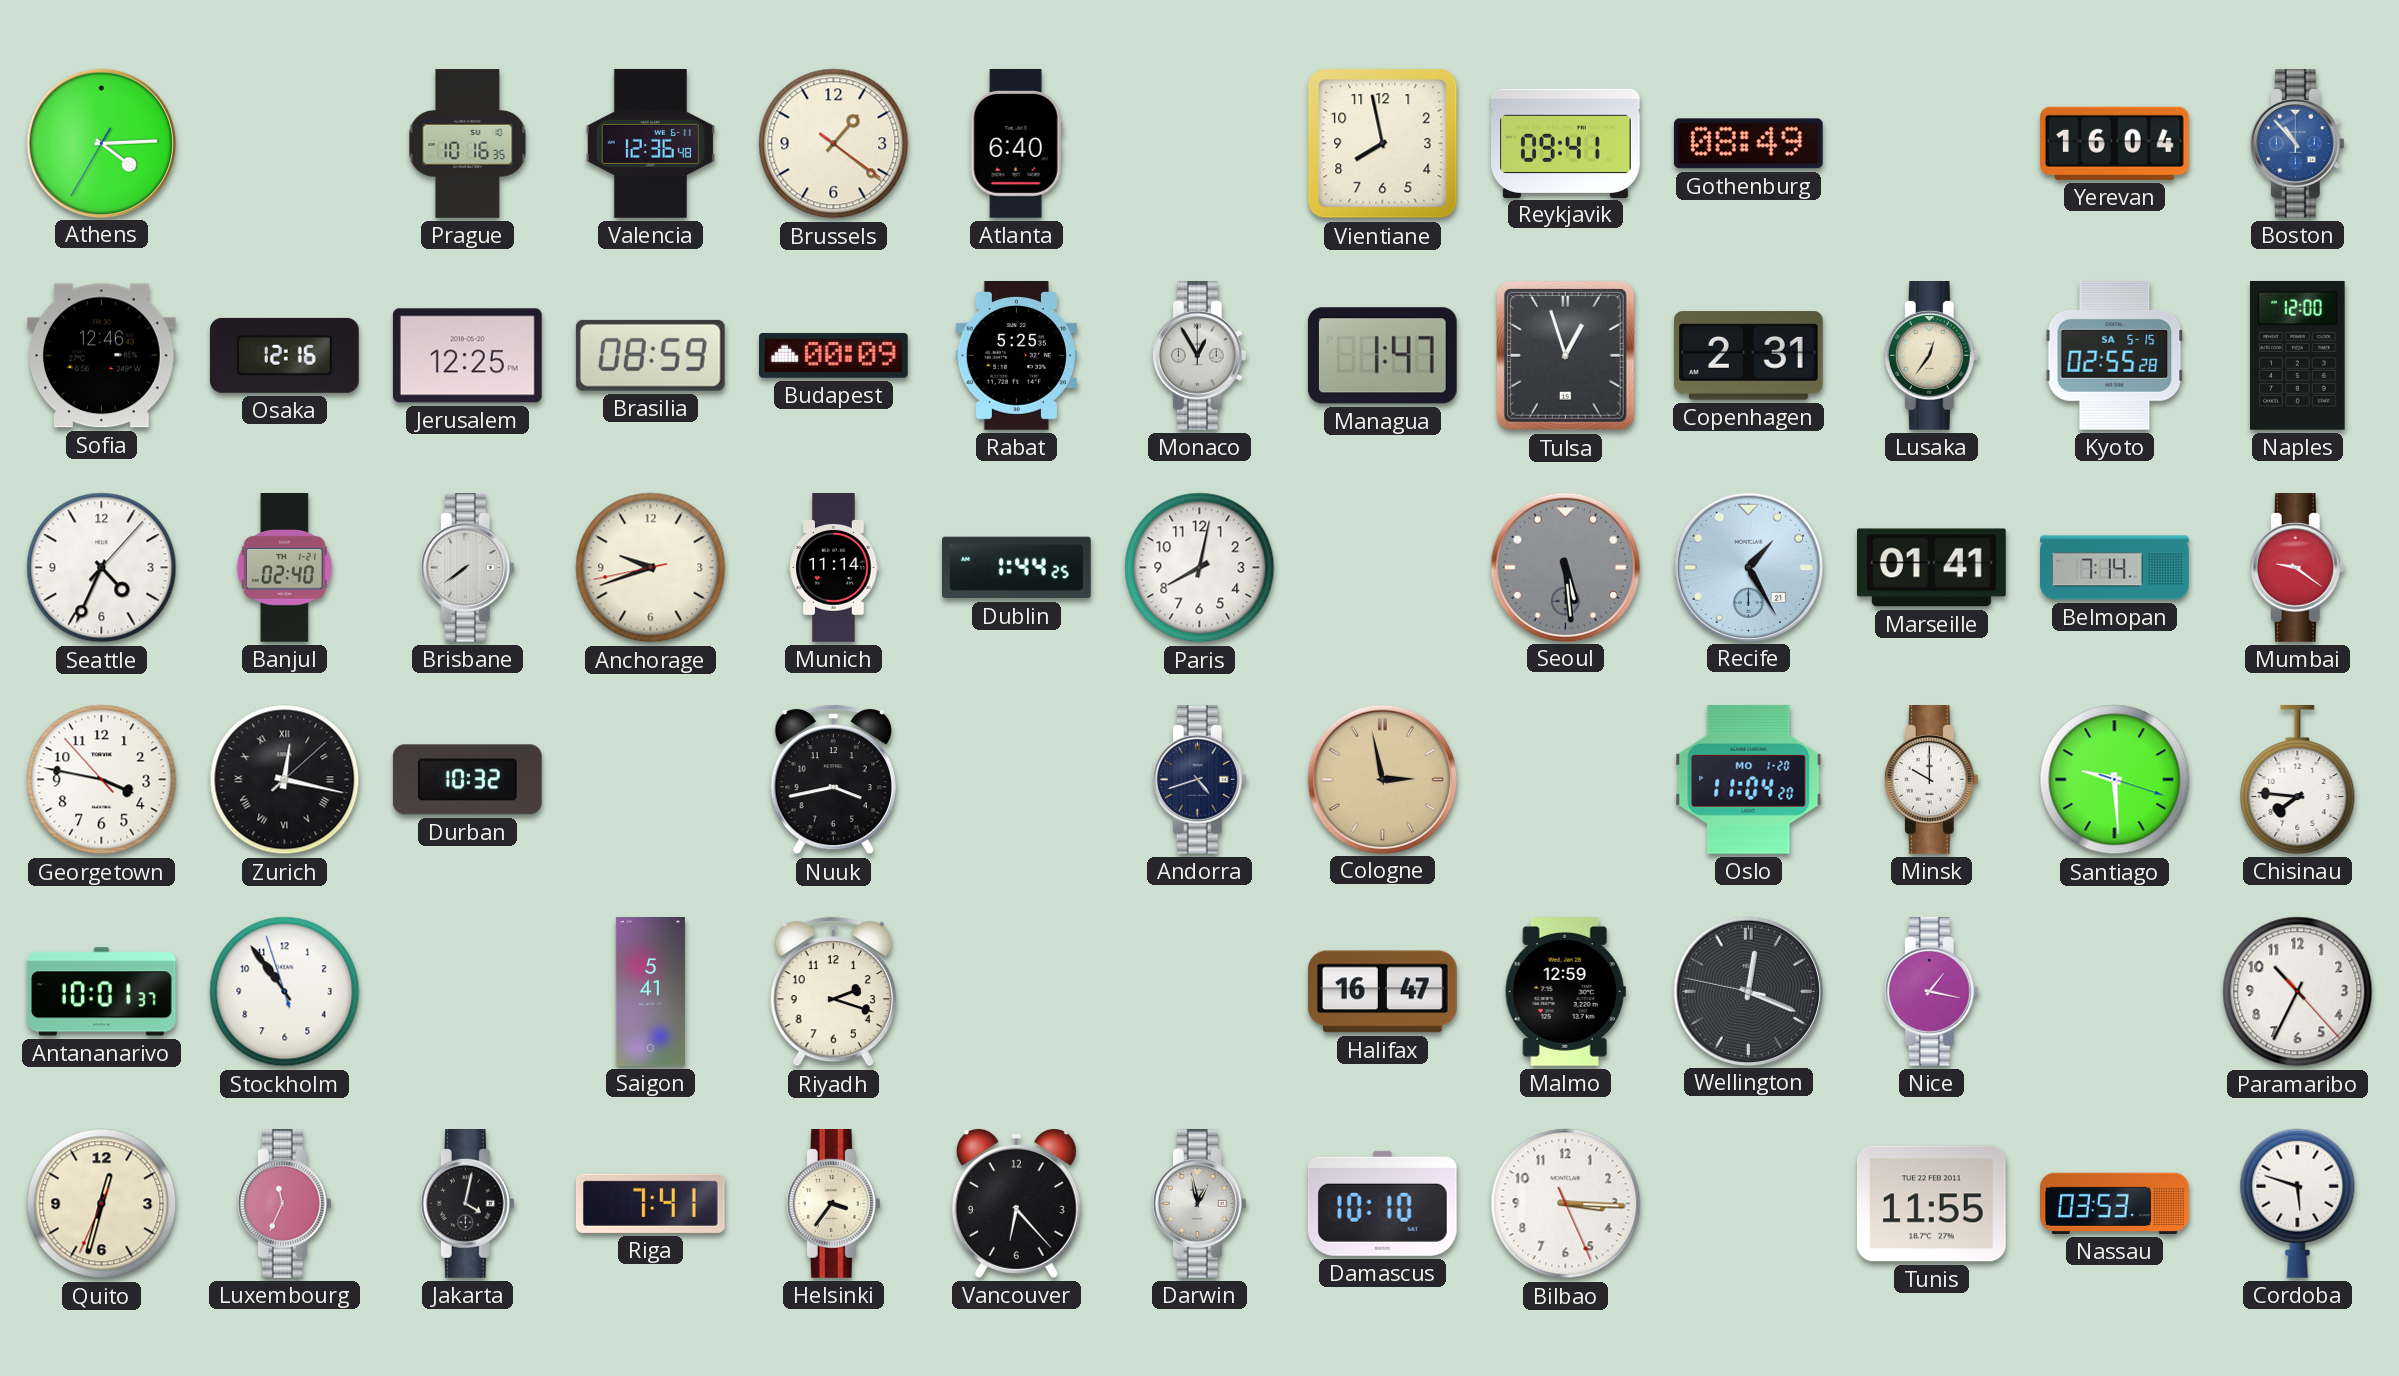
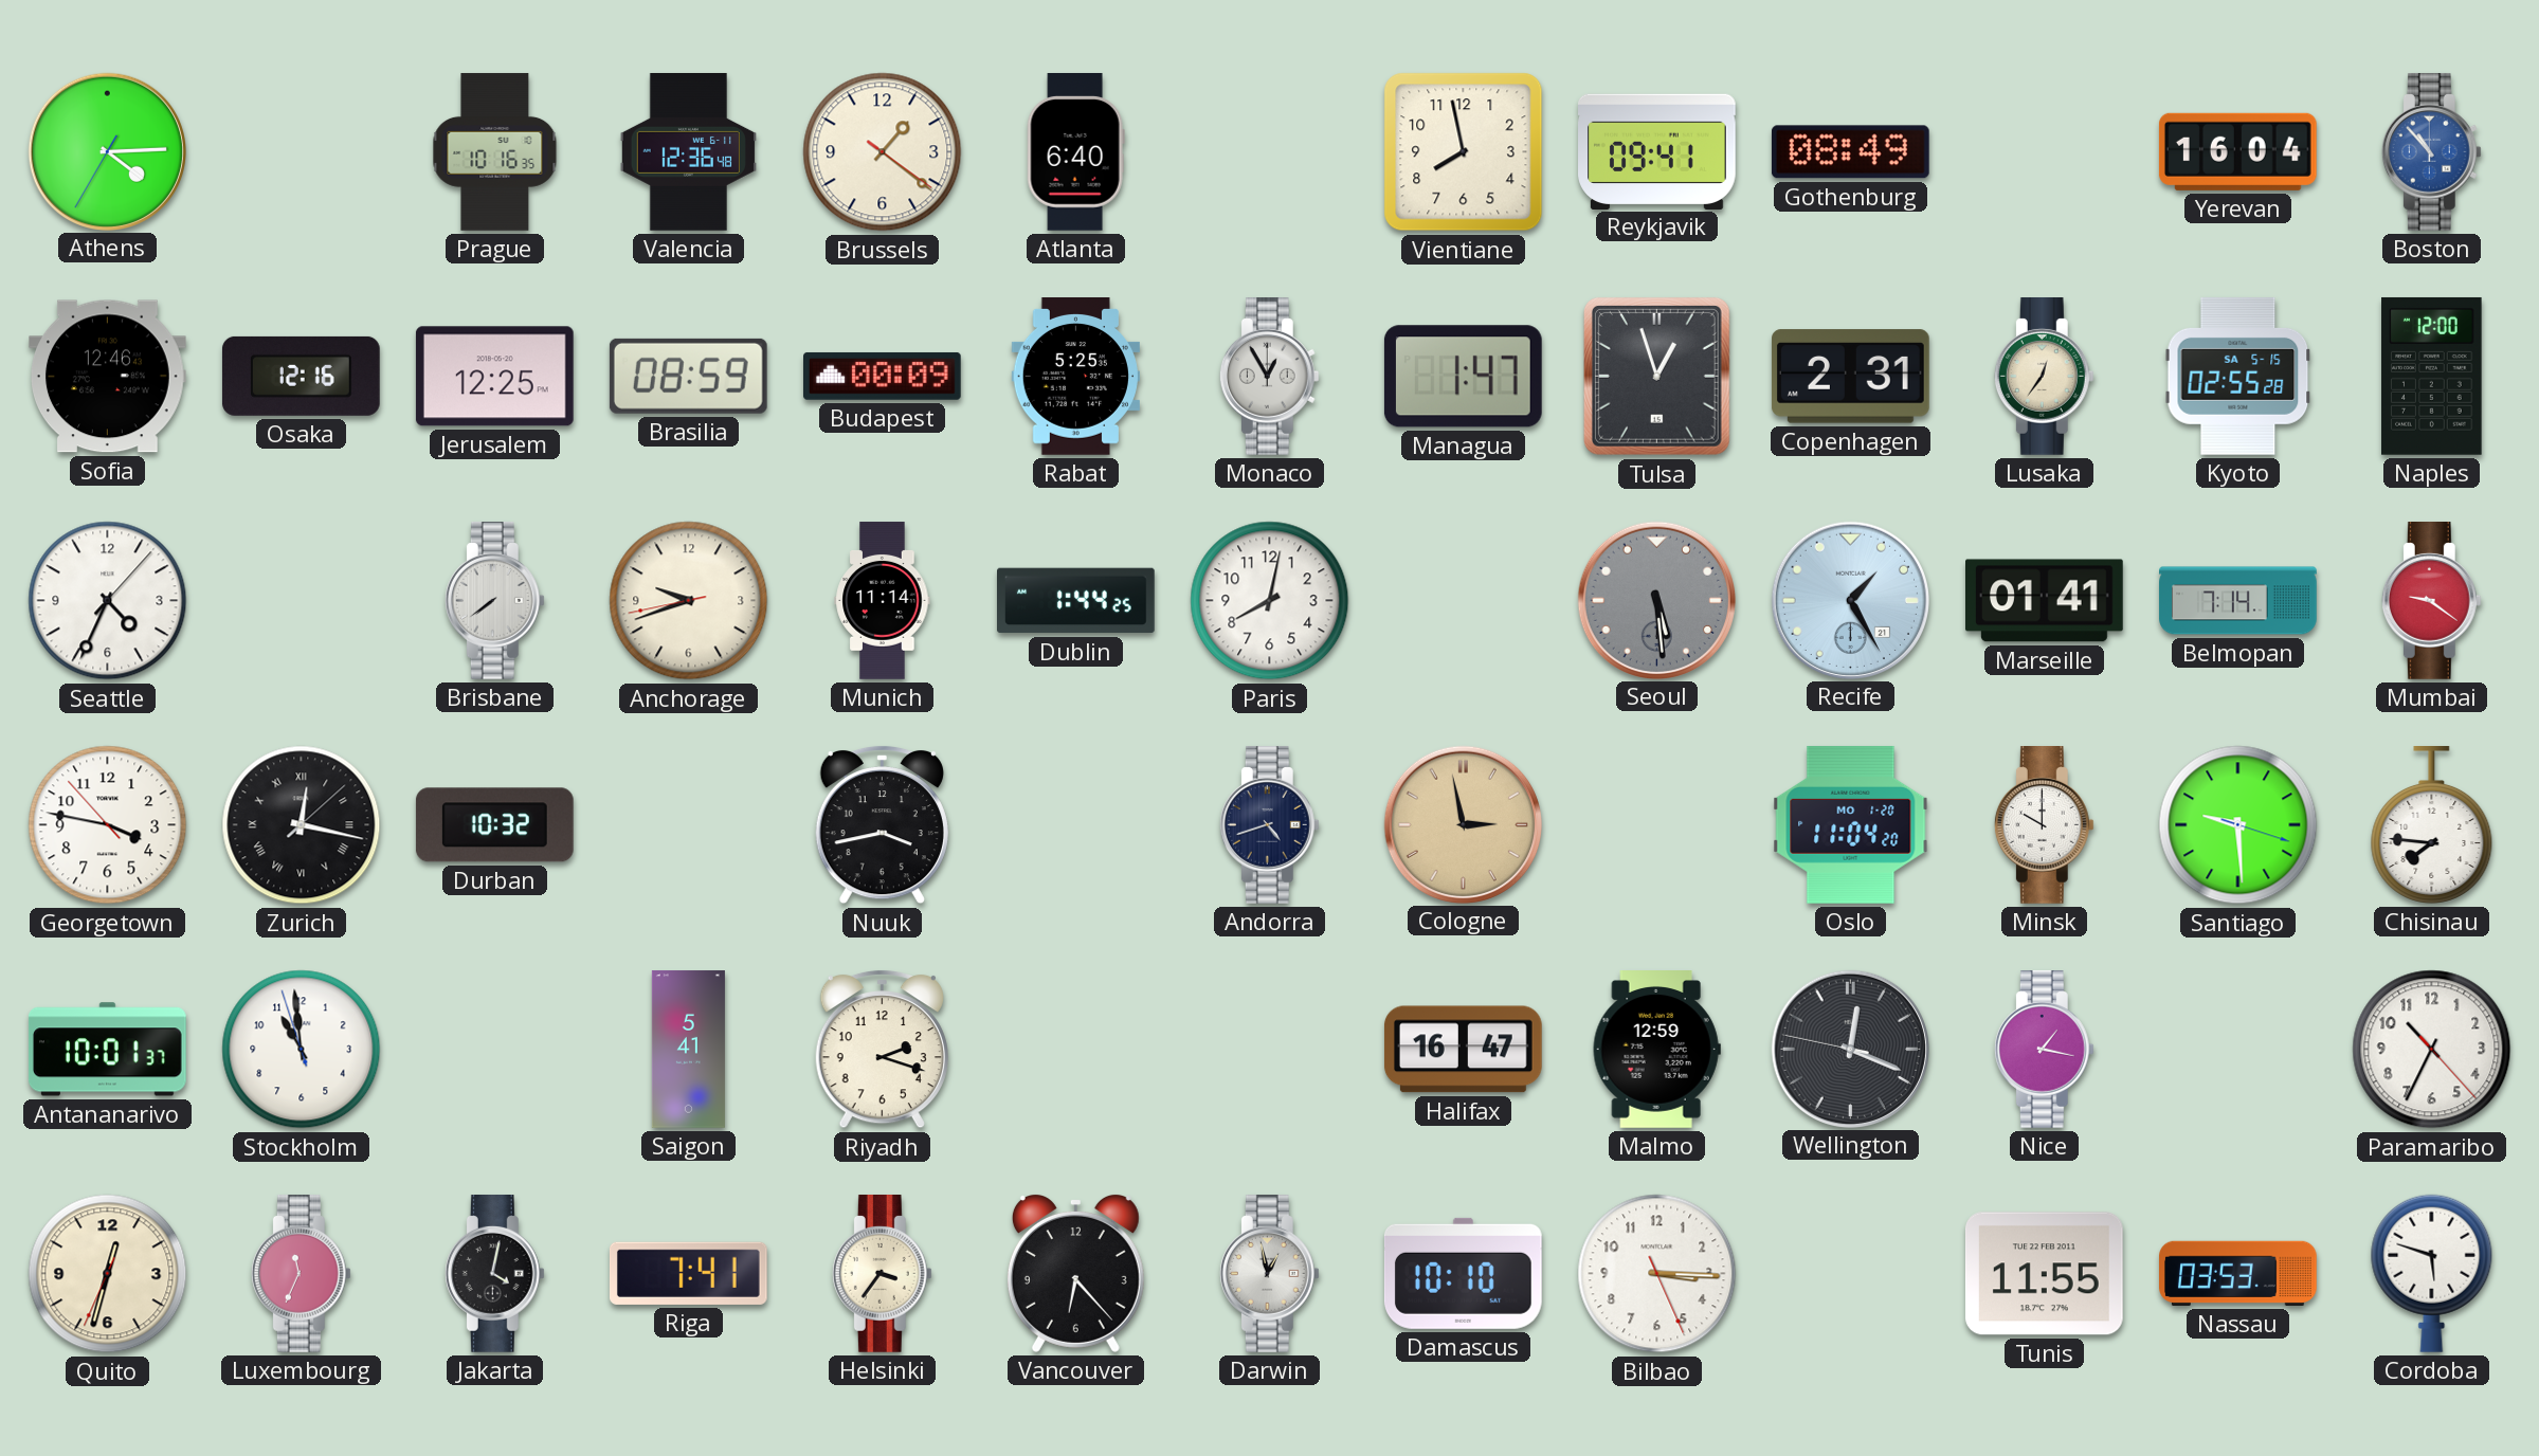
Banjul: 02:40 -> none
Stockholm: 10:53 -> 10:58
